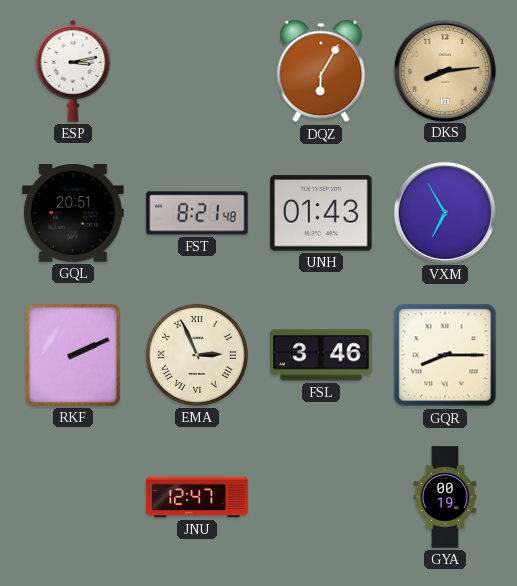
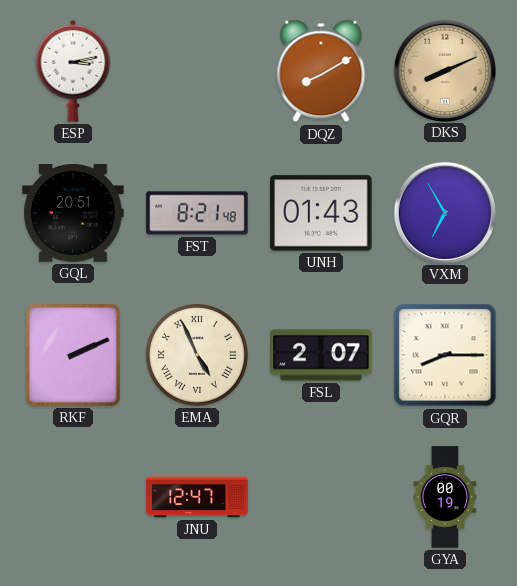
DQZ: 6:05 -> 8:10
DKS: 8:14 -> 8:11
EMA: 2:56 -> 4:56
FSL: 3:46 -> 2:07
